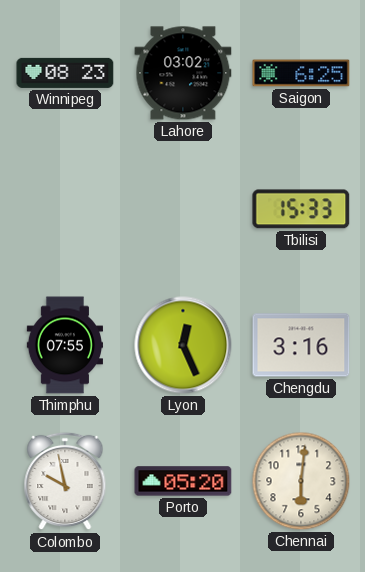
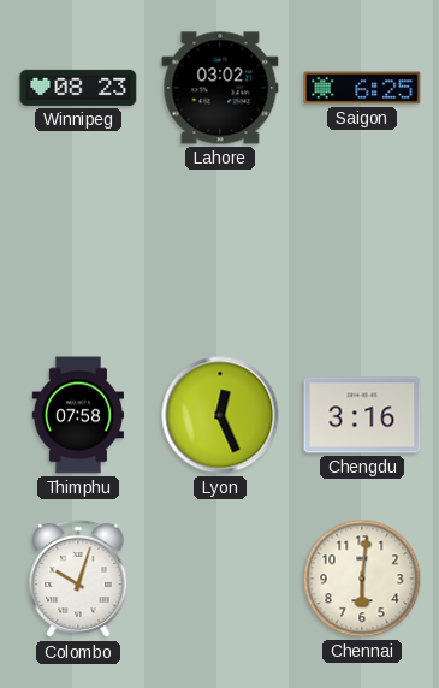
Tbilisi: 15:33 -> none
Thimphu: 07:55 -> 07:58
Colombo: 9:58 -> 10:03
Porto: 05:20 -> none
